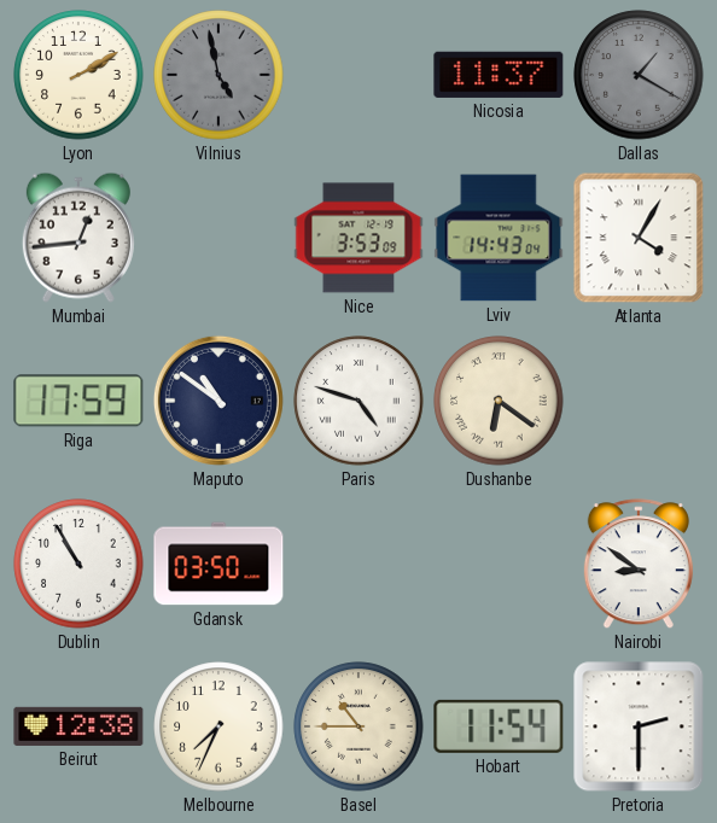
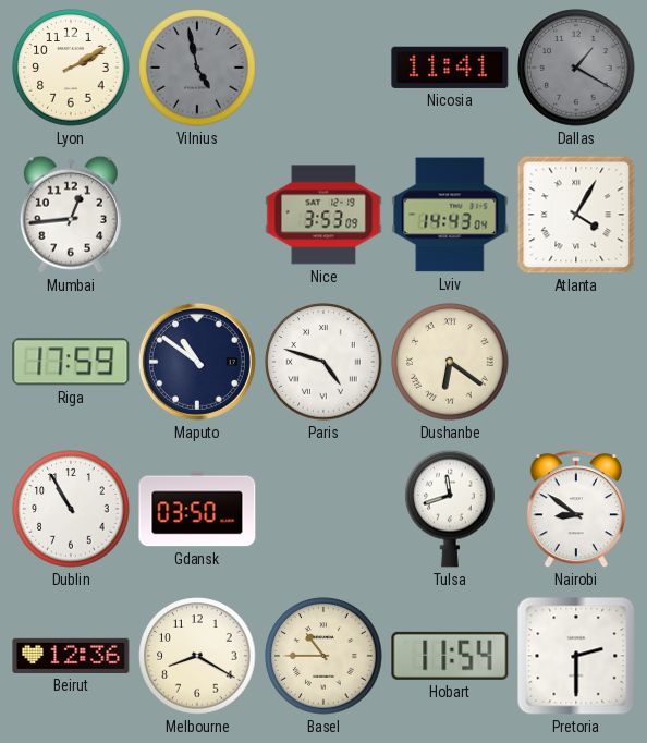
Nicosia: 11:37 -> 11:41
Tulsa: none -> 11:42
Beirut: 12:38 -> 12:36
Melbourne: 7:34 -> 8:20
